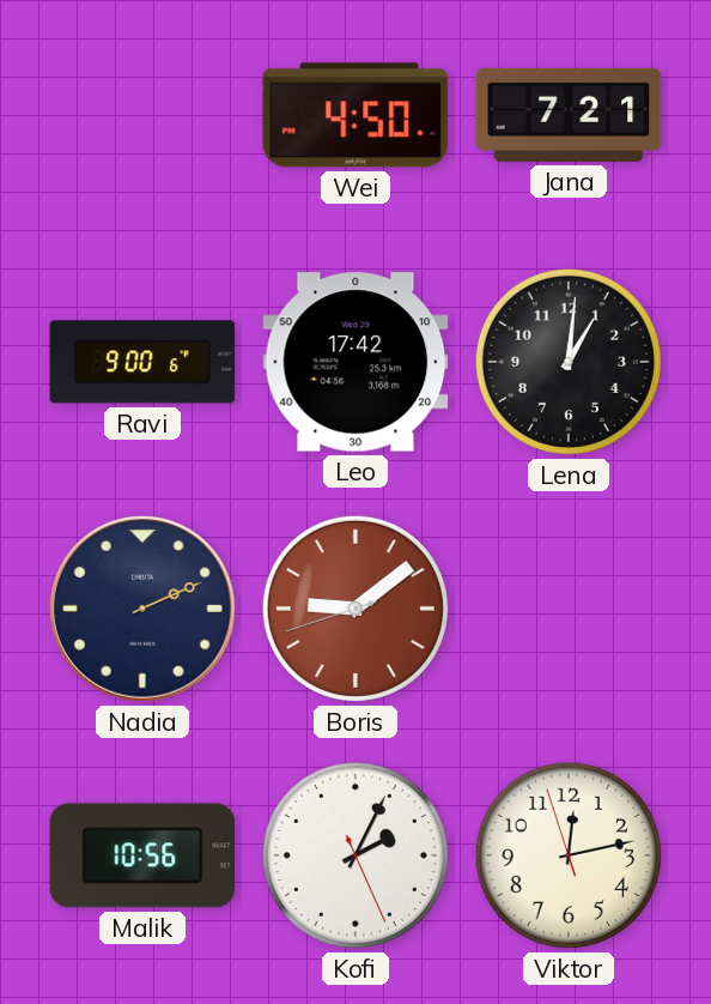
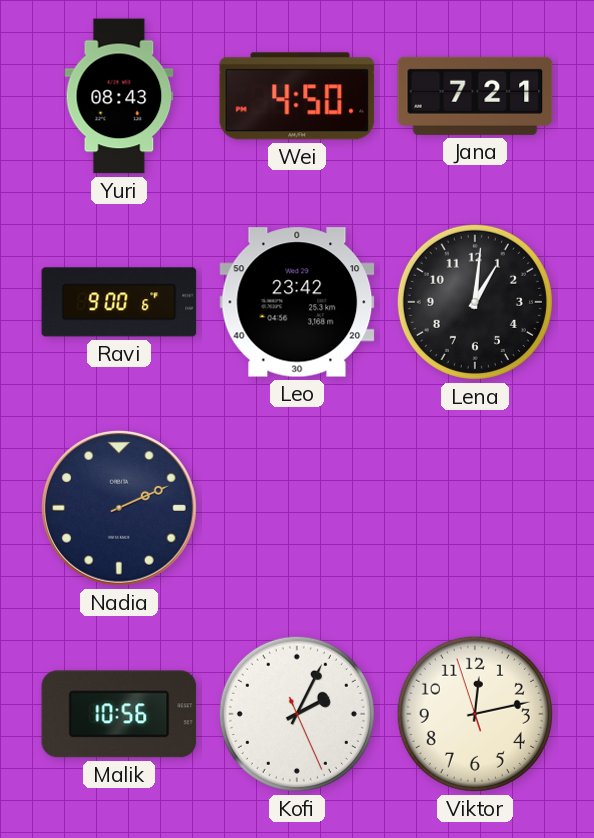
Yuri: none -> 08:43
Leo: 17:42 -> 23:42
Boris: 9:08 -> none
